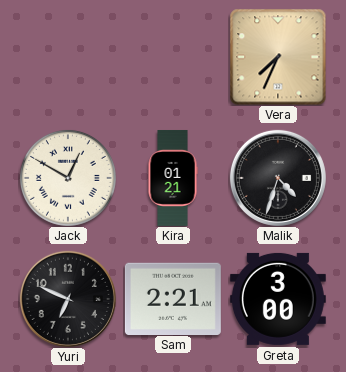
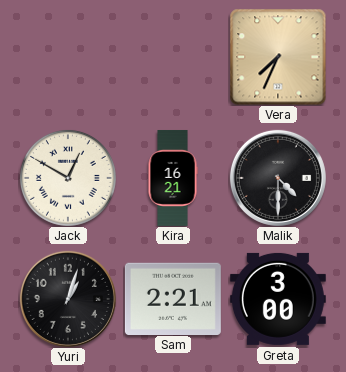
Kira: 01:21 -> 16:21
Malik: 4:33 -> 4:30
Yuri: 6:49 -> 1:03
